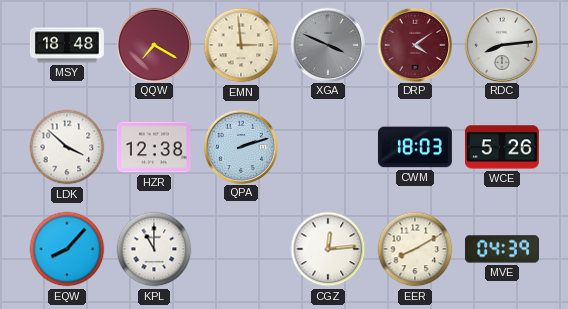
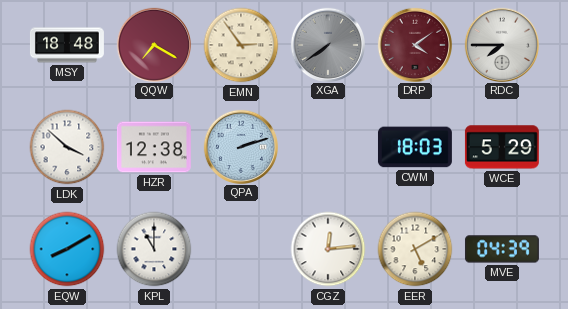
EMN: 2:59 -> 2:54
XGA: 3:49 -> 7:39
RDC: 8:14 -> 7:45
WCE: 5:26 -> 5:29
EQW: 8:07 -> 8:10
EER: 8:10 -> 5:10
